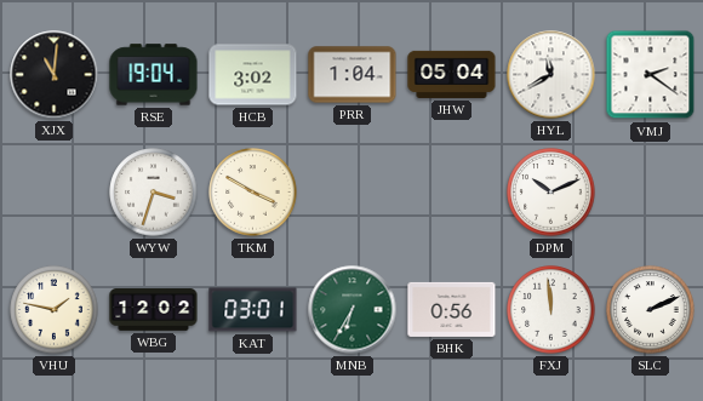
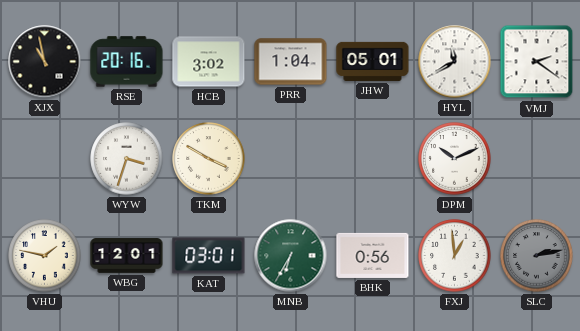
XJX: 11:01 -> 10:58
RSE: 19:04 -> 20:16
JHW: 05:04 -> 05:01
WBG: 12:02 -> 12:01
FXJ: 11:59 -> 12:59
SLC: 2:11 -> 2:13
SLC dial: white -> grey
